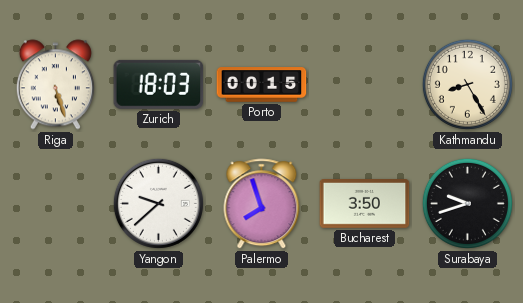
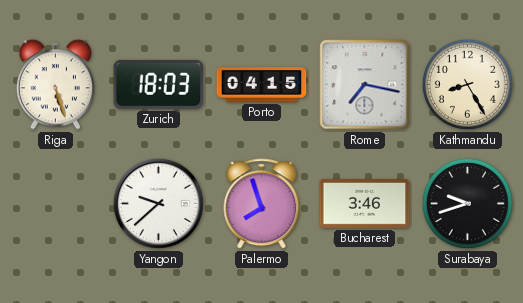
Porto: 00:15 -> 04:15
Rome: none -> 7:17
Bucharest: 3:50 -> 3:46
